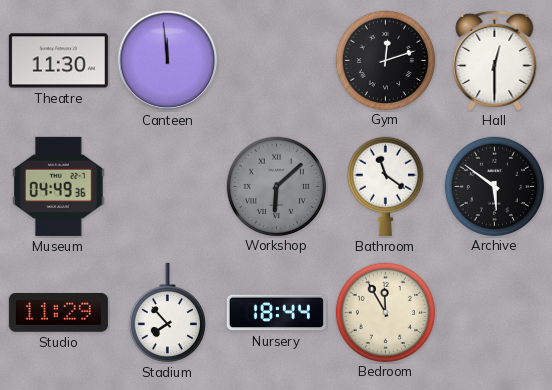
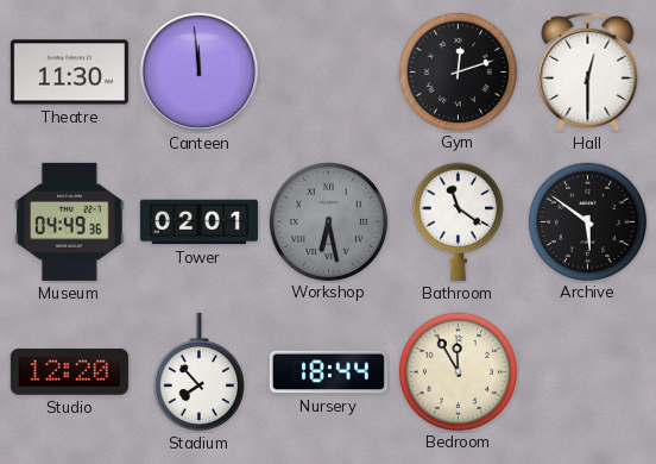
Tower: none -> 02:01
Workshop: 6:08 -> 6:28
Studio: 11:29 -> 12:20
